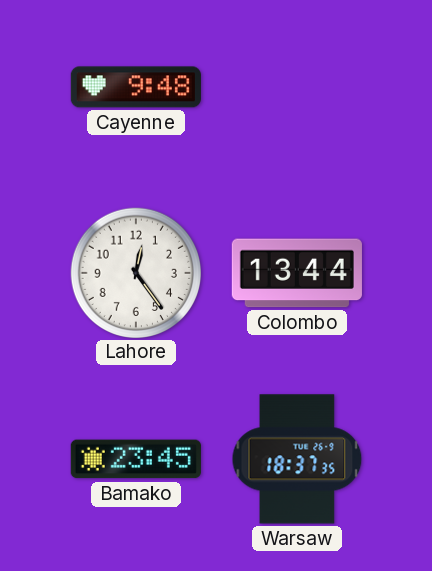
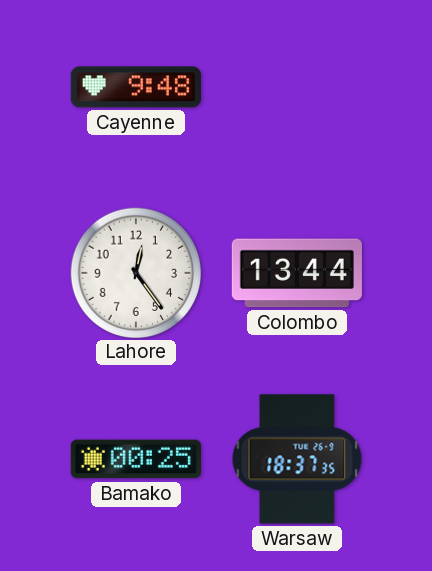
Bamako: 23:45 -> 00:25
